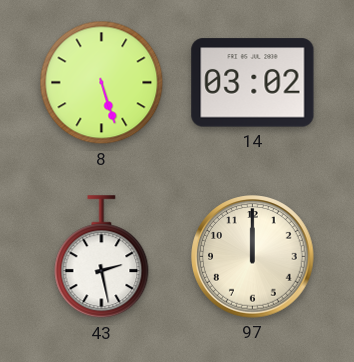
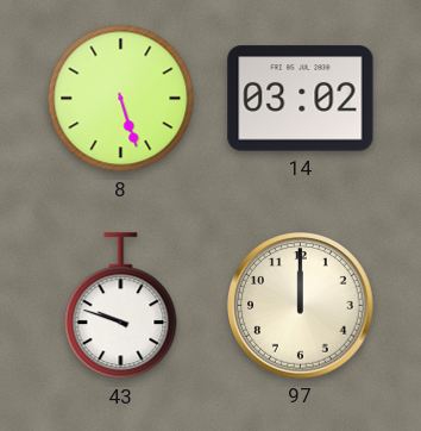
43: 2:28 -> 9:48
